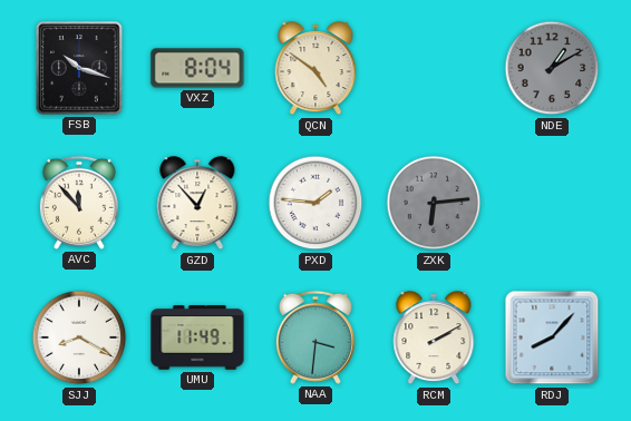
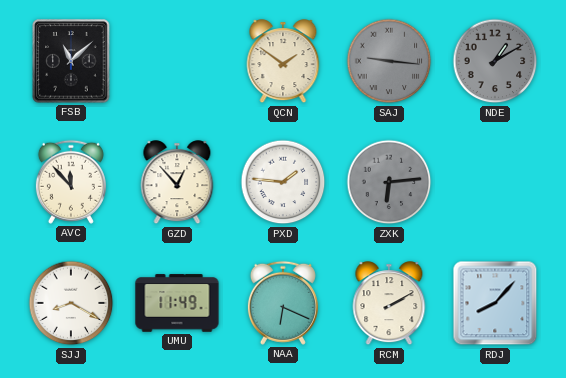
FSB: 10:18 -> 11:08
VXZ: 8:04 -> none
QCN: 4:51 -> 1:51
SAJ: none -> 9:16
NAA: 3:31 -> 6:19
